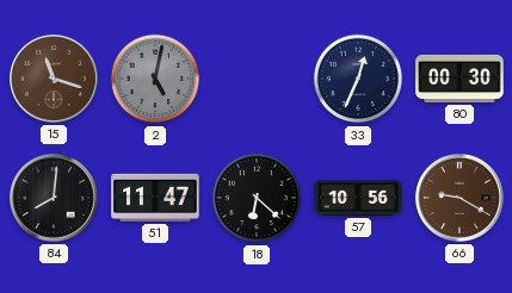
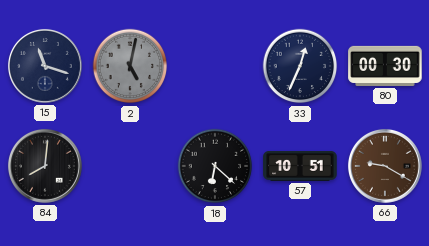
15 dial: brown -> navy
51: 11:47 -> none
57: 10:56 -> 10:51
